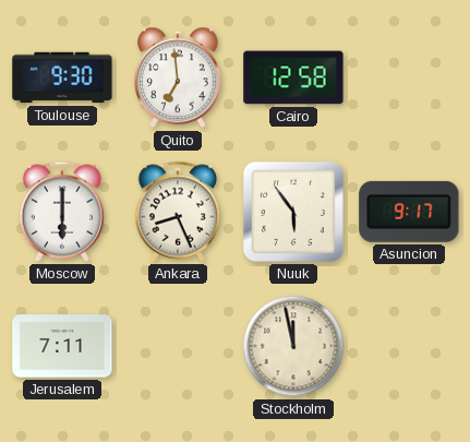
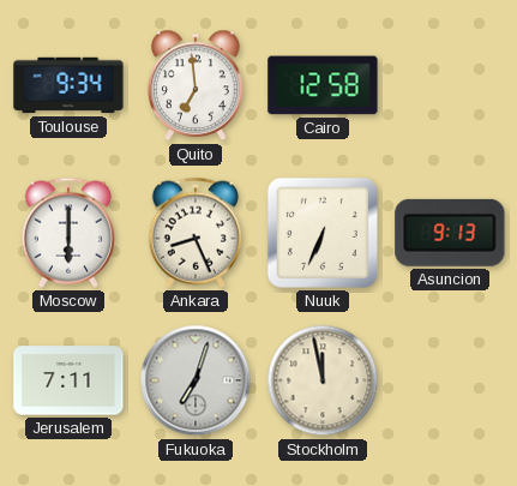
Toulouse: 9:30 -> 9:34
Nuuk: 5:54 -> 6:34
Asuncion: 9:17 -> 9:13
Fukuoka: none -> 7:03
